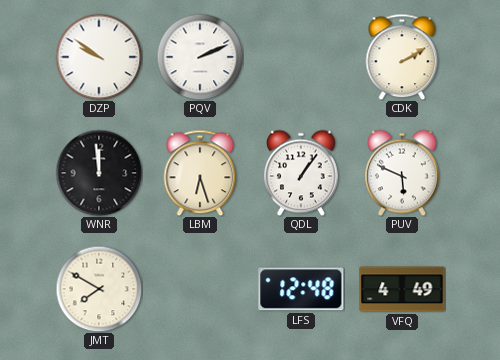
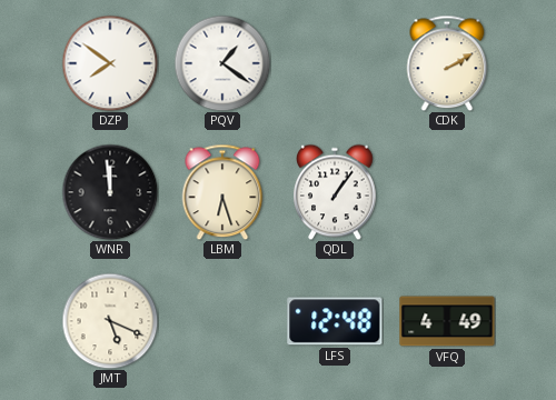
DZP: 9:51 -> 7:51
PQV: 2:11 -> 1:21
PUV: 5:49 -> none
JMT: 7:50 -> 5:19
